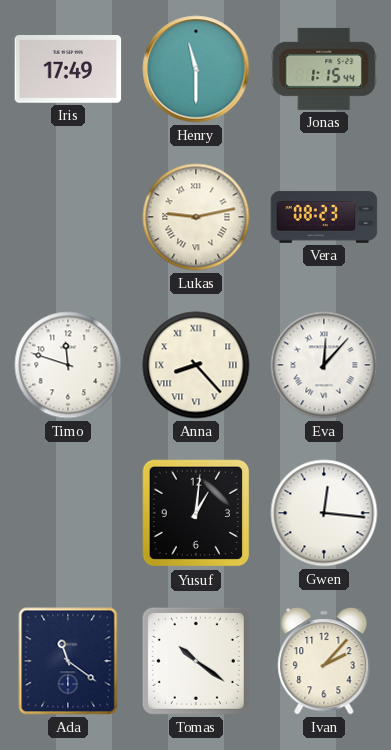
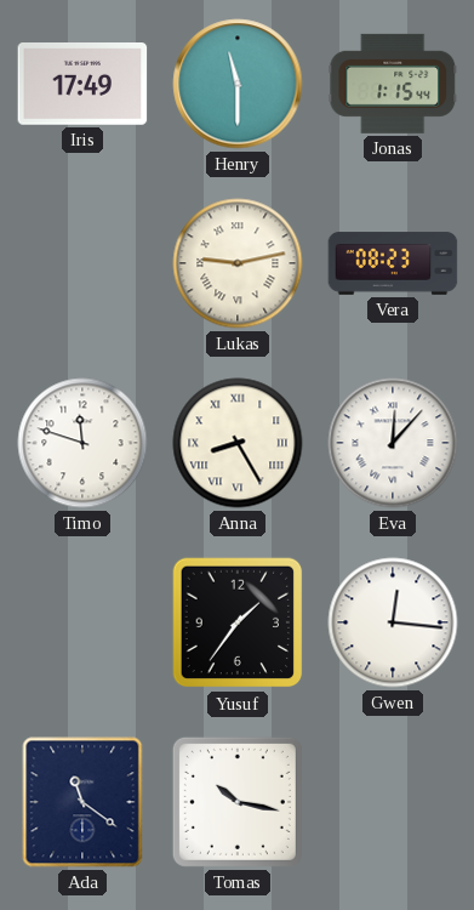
Anna: 8:23 -> 8:25
Yusuf: 1:01 -> 1:36
Tomas: 10:21 -> 10:17
Ivan: 2:07 -> none
